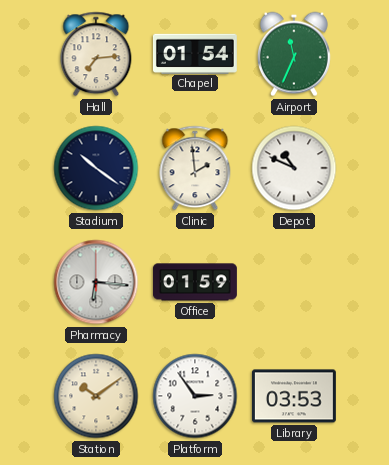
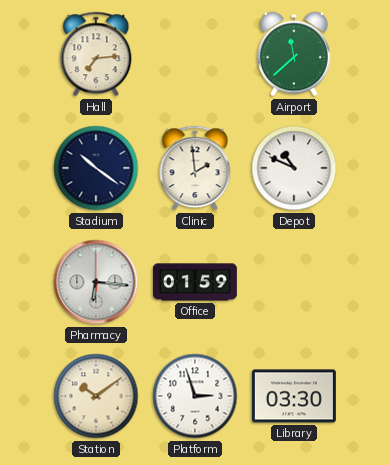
Chapel: 01:54 -> none
Airport: 11:34 -> 11:38
Platform: 2:54 -> 2:57
Library: 03:53 -> 03:30
